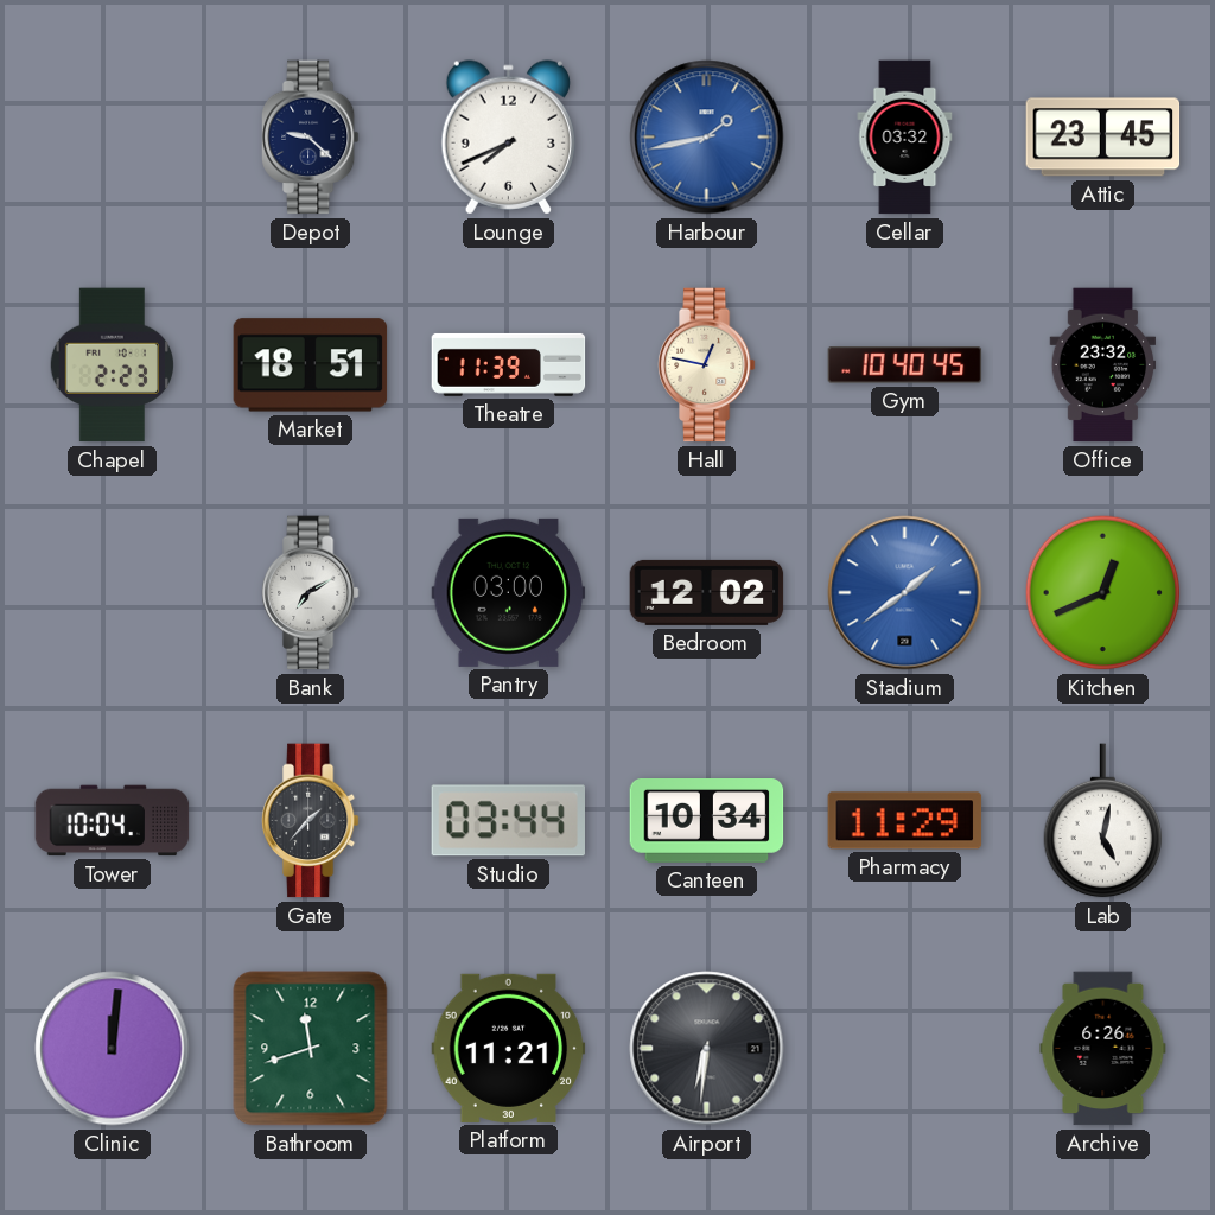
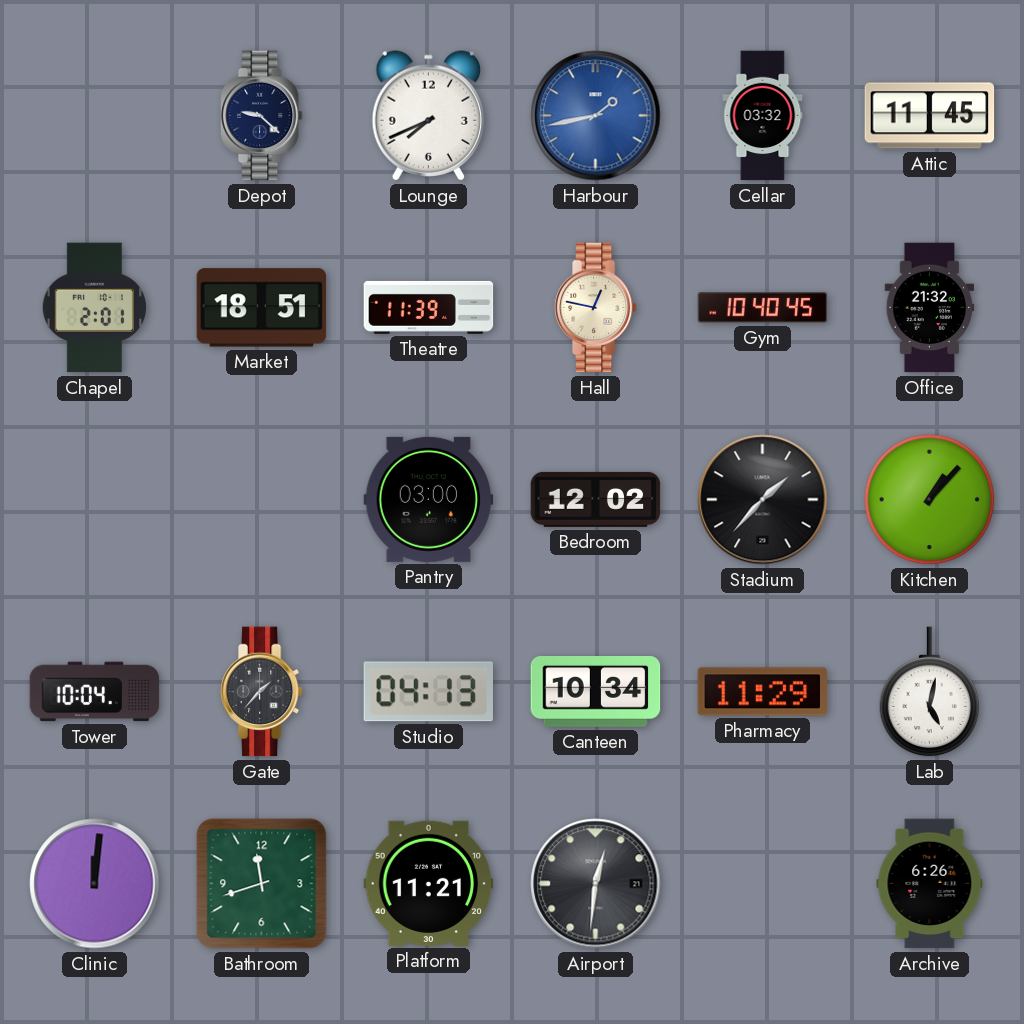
Attic: 23:45 -> 11:45
Chapel: 2:23 -> 2:01
Office: 23:32 -> 21:32
Bank: 7:10 -> none
Stadium: 1:39 -> 1:37
Stadium dial: blue -> black
Kitchen: 12:41 -> 1:07
Studio: 03:44 -> 04:13
Airport: 6:31 -> 12:31
